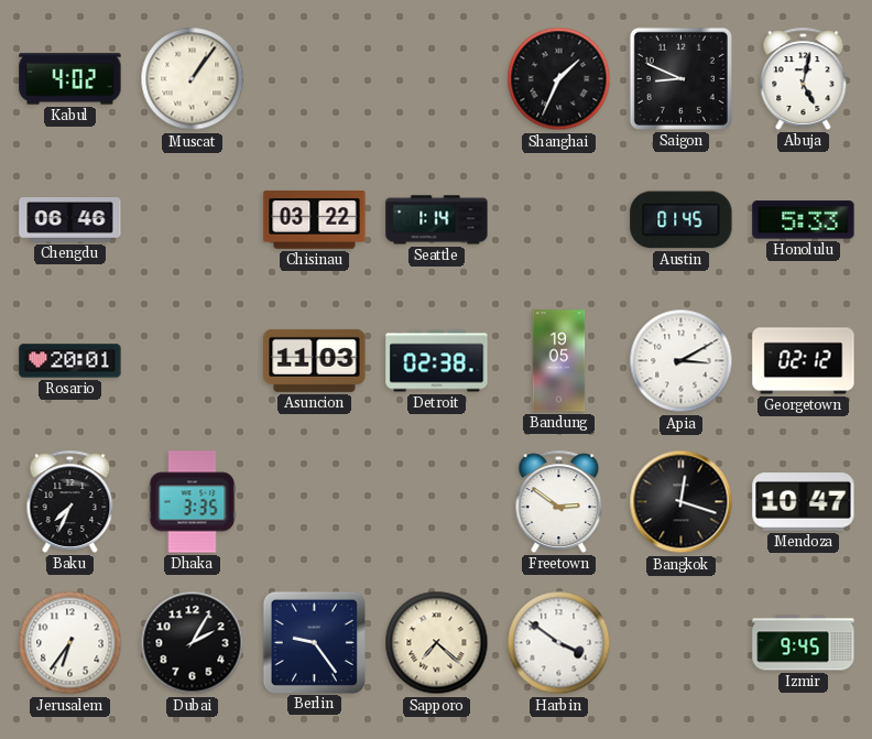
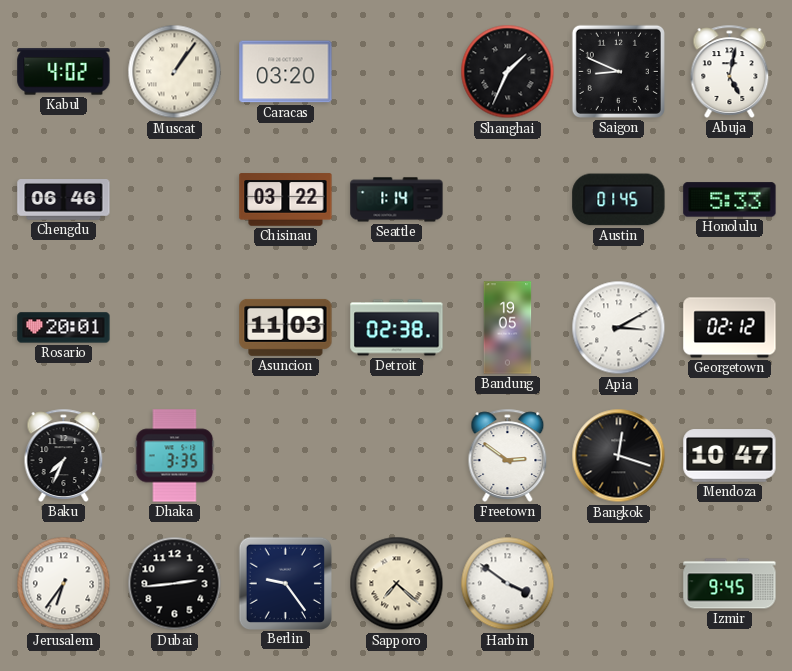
Caracas: none -> 03:20
Dubai: 2:05 -> 2:44
